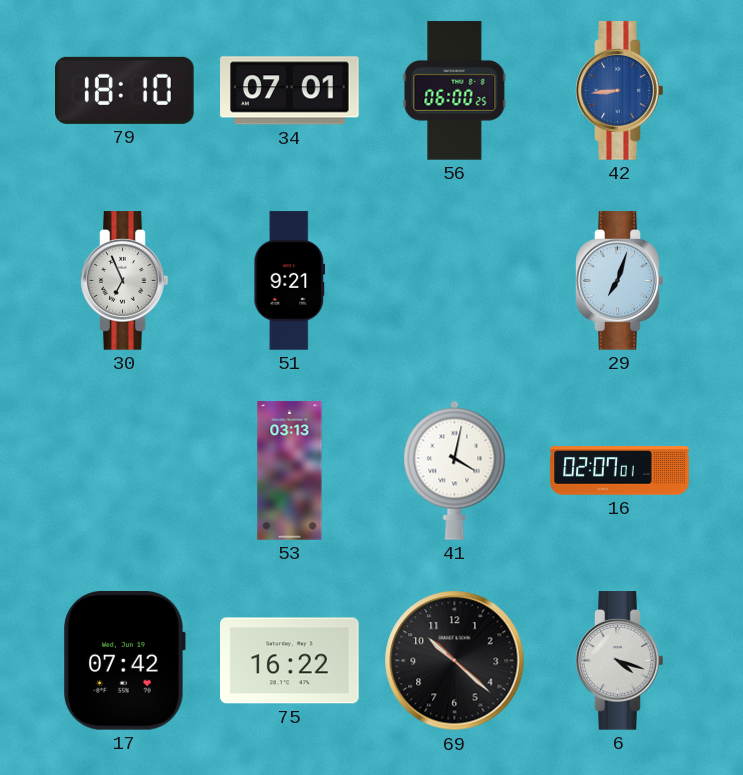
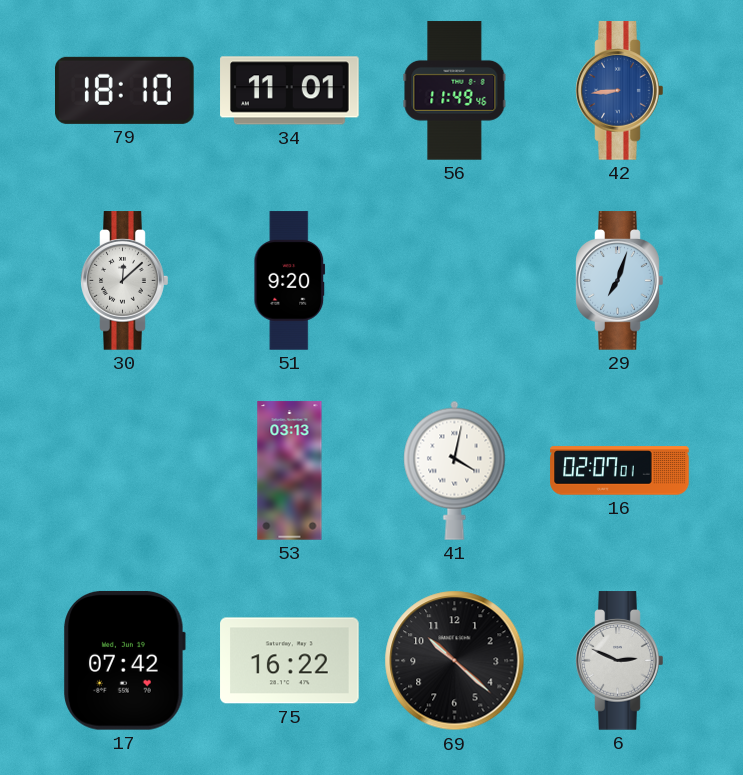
34: 07:01 -> 11:01
56: 06:00 -> 11:49
30: 6:56 -> 12:08
51: 9:21 -> 9:20
6: 4:18 -> 2:49
